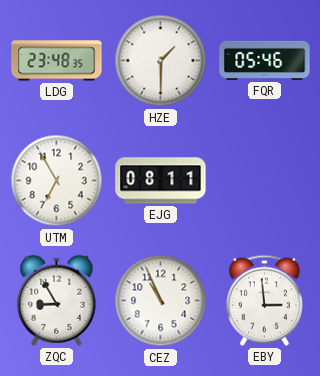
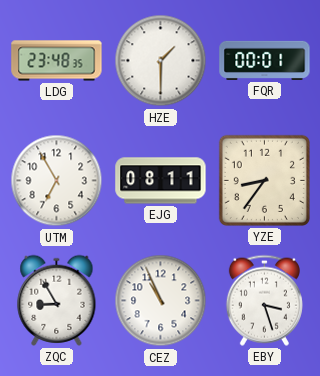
FQR: 05:46 -> 00:01
YZE: none -> 8:36
EBY: 2:59 -> 3:27
